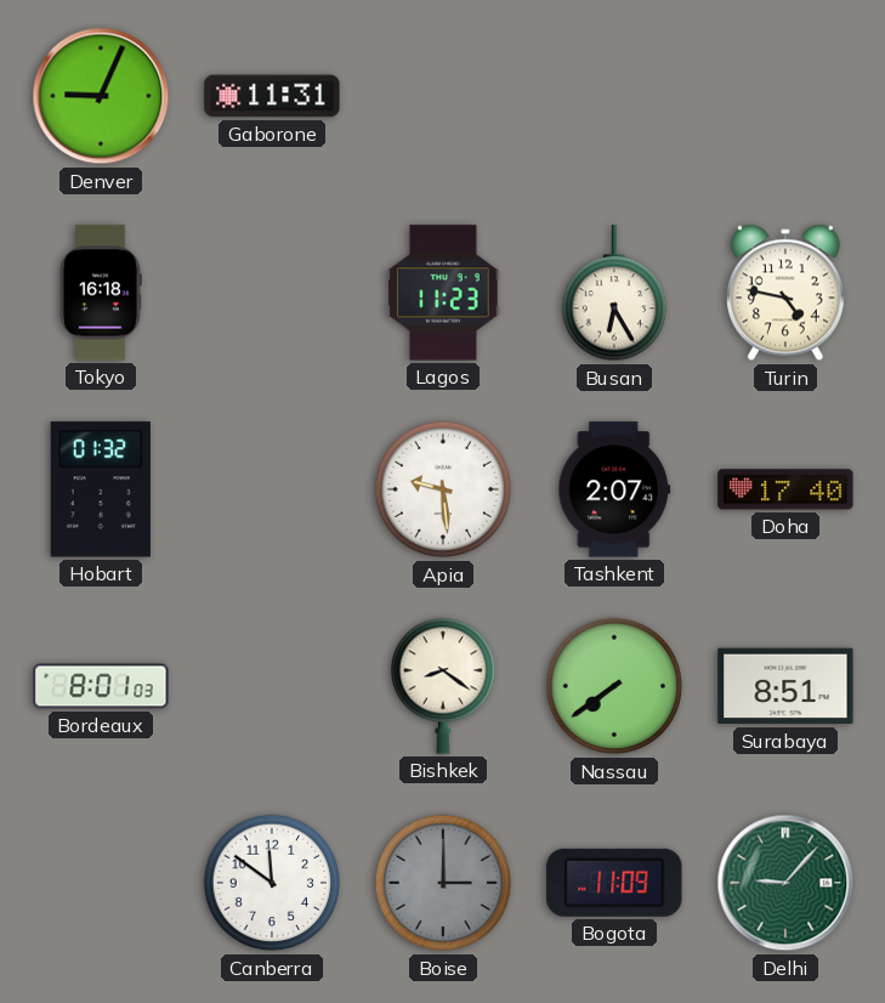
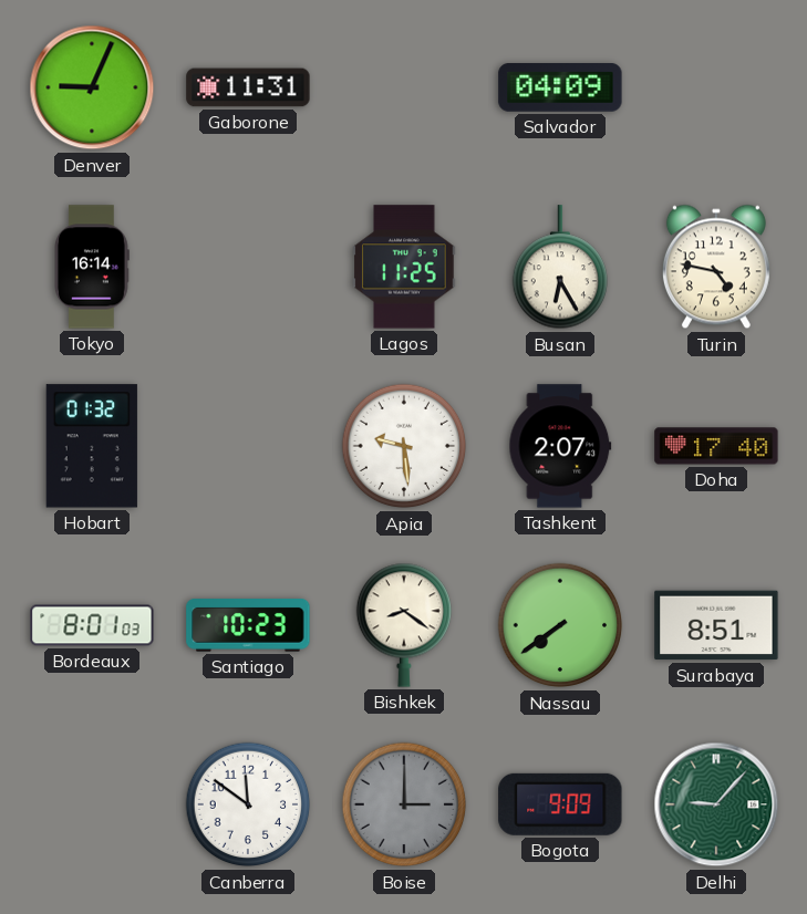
Salvador: none -> 04:09
Tokyo: 16:18 -> 16:14
Lagos: 11:23 -> 11:25
Santiago: none -> 10:23
Bogota: 11:09 -> 9:09
